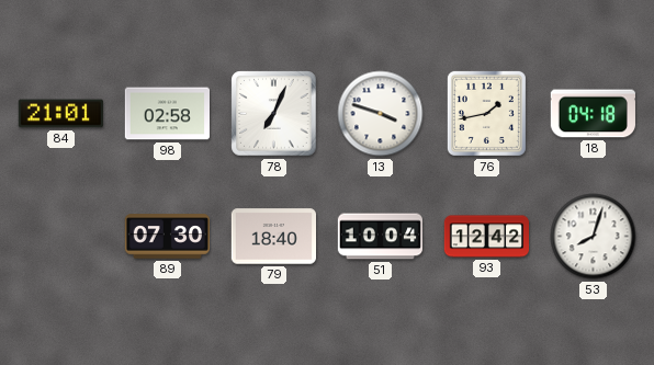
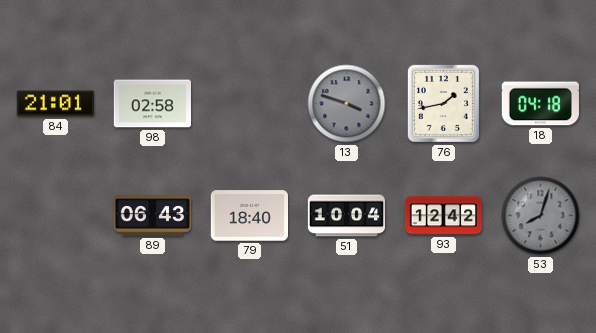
78: 7:04 -> none
13 dial: white -> grey
89: 07:30 -> 06:43
53 dial: white -> grey
